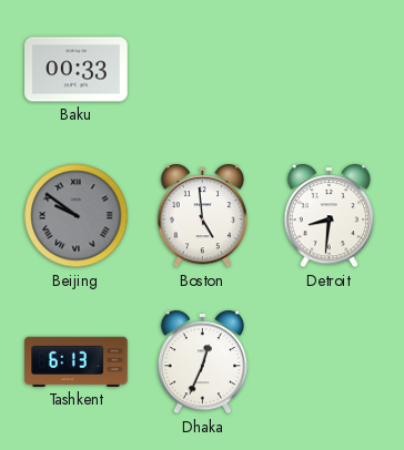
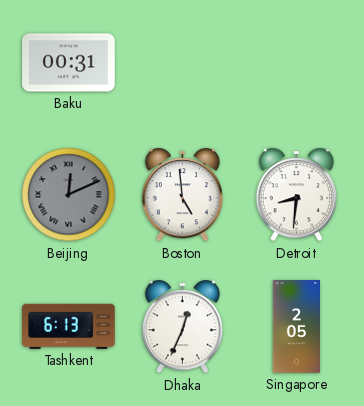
Baku: 00:33 -> 00:31
Beijing: 9:51 -> 12:11
Singapore: none -> 2:05
